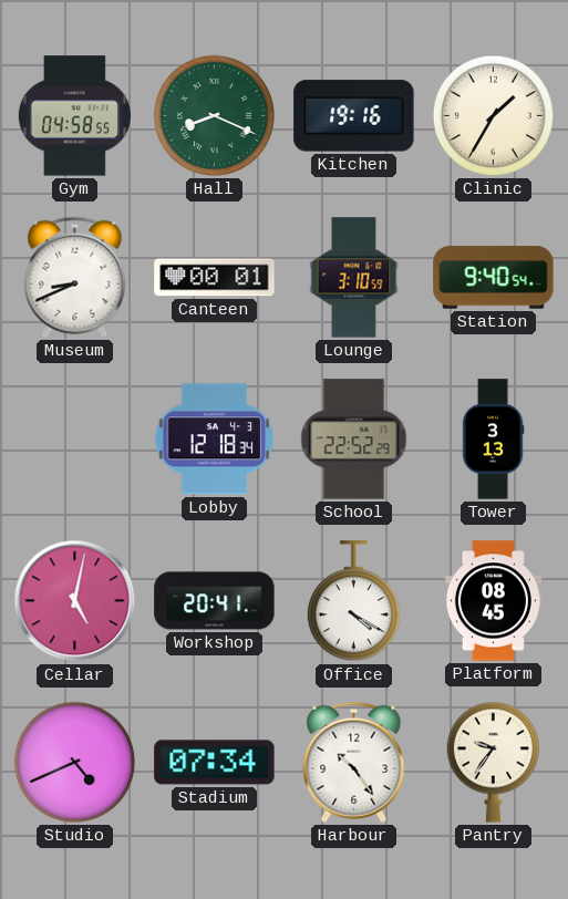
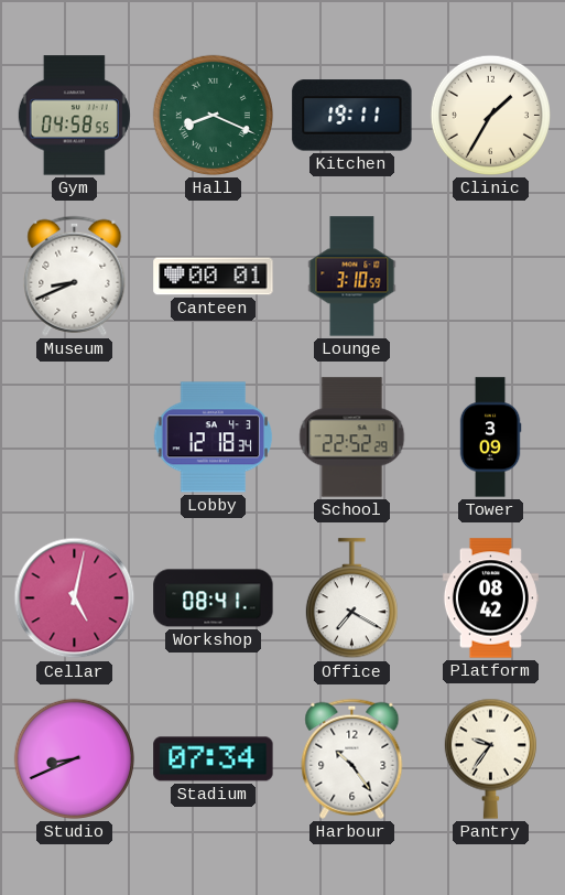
Kitchen: 19:16 -> 19:11
Station: 9:40 -> none
Tower: 3:13 -> 3:09
Workshop: 20:41 -> 08:41
Office: 4:20 -> 7:20
Platform: 08:45 -> 08:42
Studio: 4:41 -> 8:41
